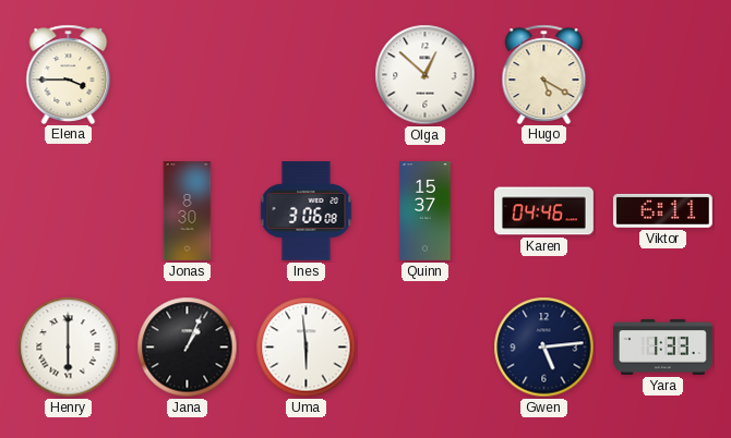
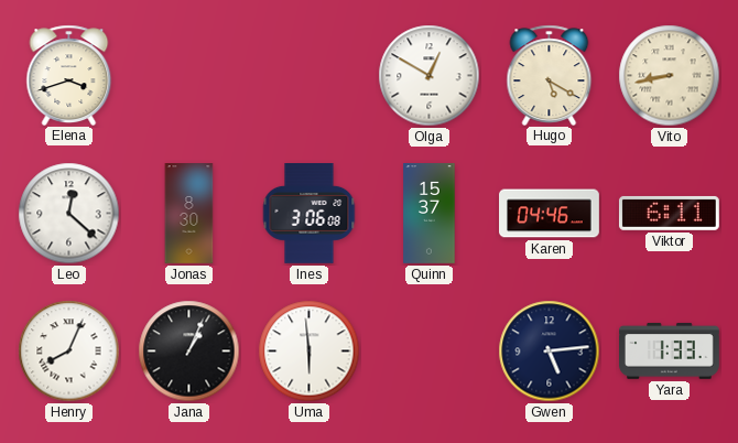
Elena: 3:45 -> 3:42
Olga: 12:52 -> 12:50
Vito: none -> 8:43
Leo: none -> 12:22
Henry: 6:00 -> 8:04
